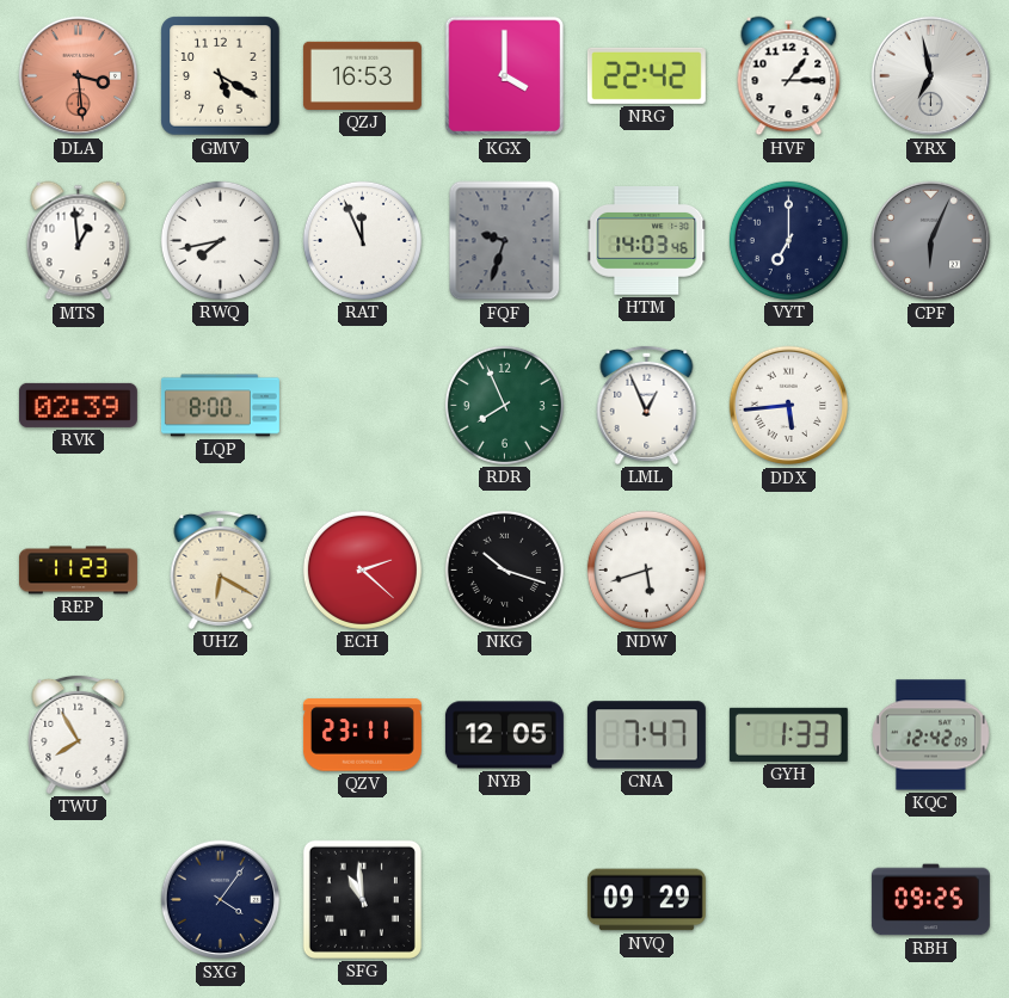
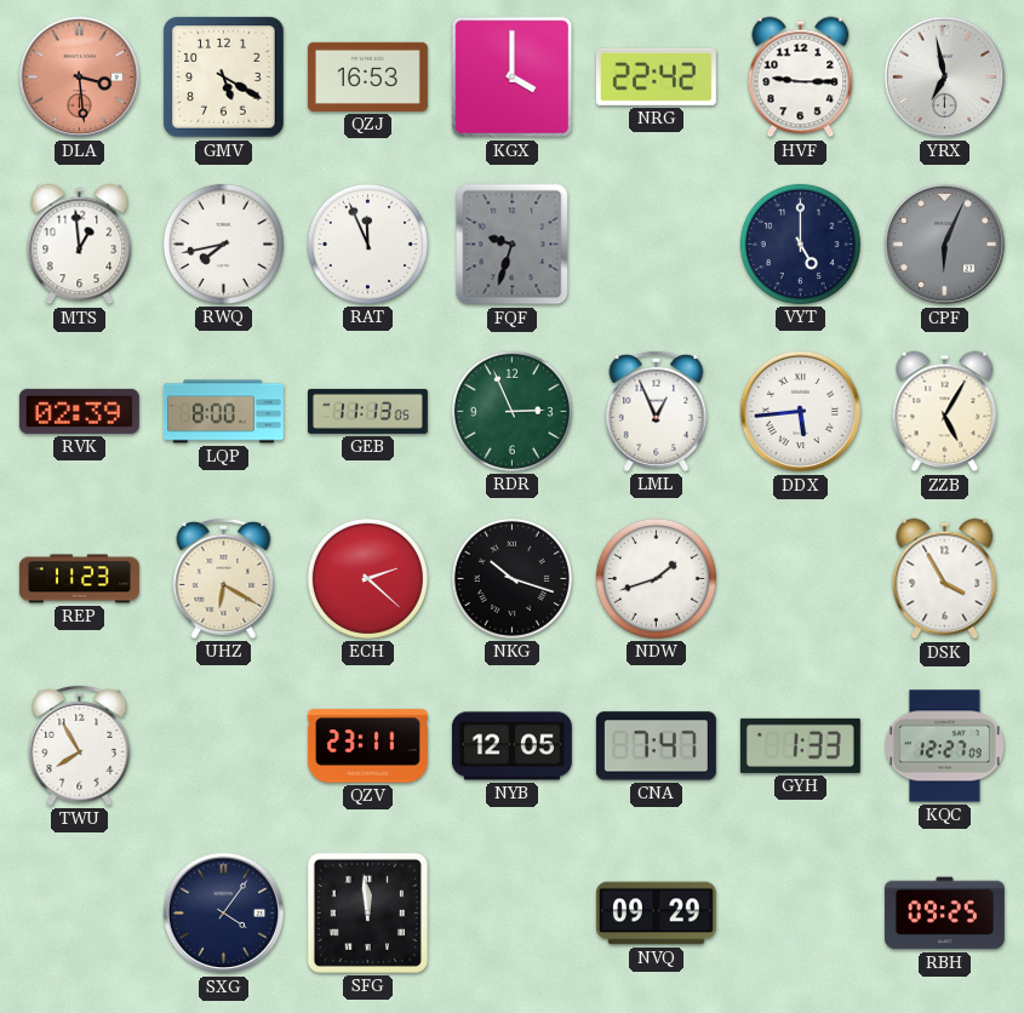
HVF: 1:15 -> 9:15
HTM: 14:03 -> none
VYT: 7:00 -> 5:00
GEB: none -> 11:13
RDR: 7:56 -> 2:56
ZZB: none -> 5:05
NDW: 5:42 -> 1:42
DSK: none -> 3:55
KQC: 12:42 -> 12:27
SFG: 10:59 -> 11:59
